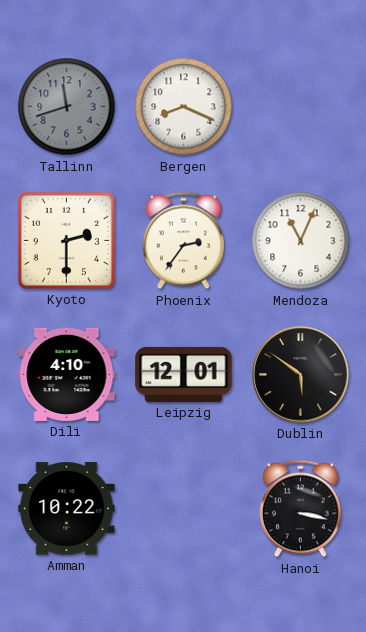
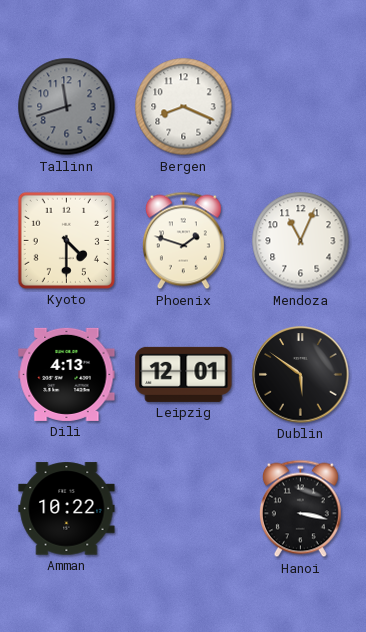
Kyoto: 2:30 -> 4:30
Phoenix: 2:36 -> 1:48
Dili: 4:10 -> 4:13
